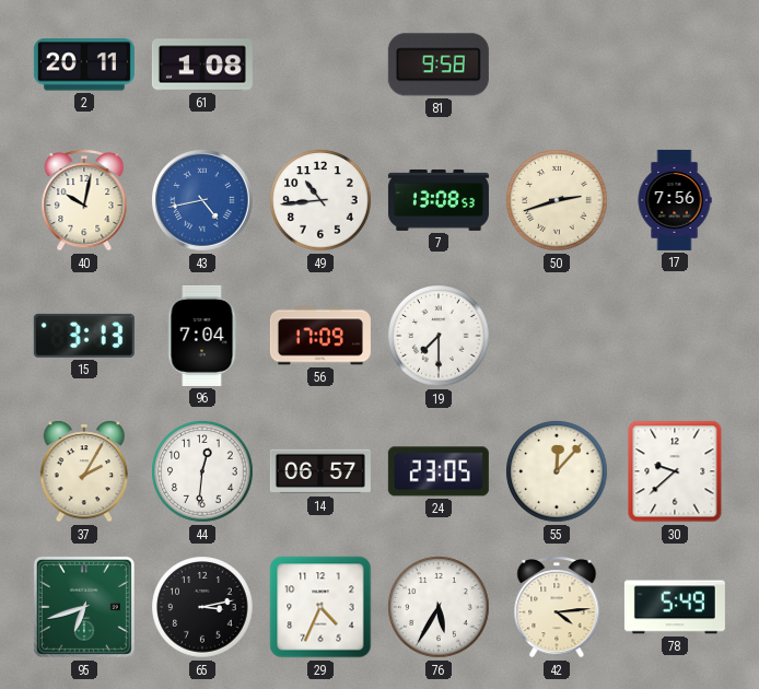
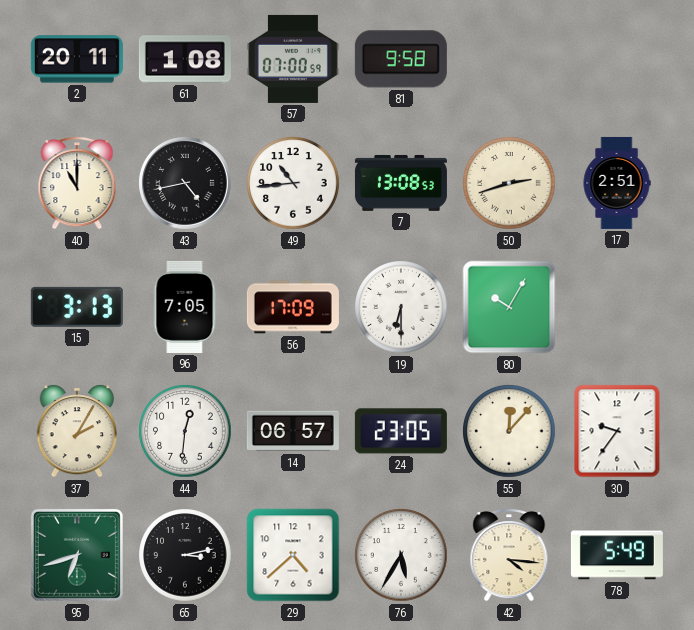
57: none -> 07:00
40: 10:02 -> 11:00
43 dial: blue -> black
17: 7:56 -> 2:51
96: 7:04 -> 7:05
19: 7:30 -> 6:30
80: none -> 10:05
30: 9:38 -> 9:36
29: 4:34 -> 4:38
42: 4:14 -> 4:16
